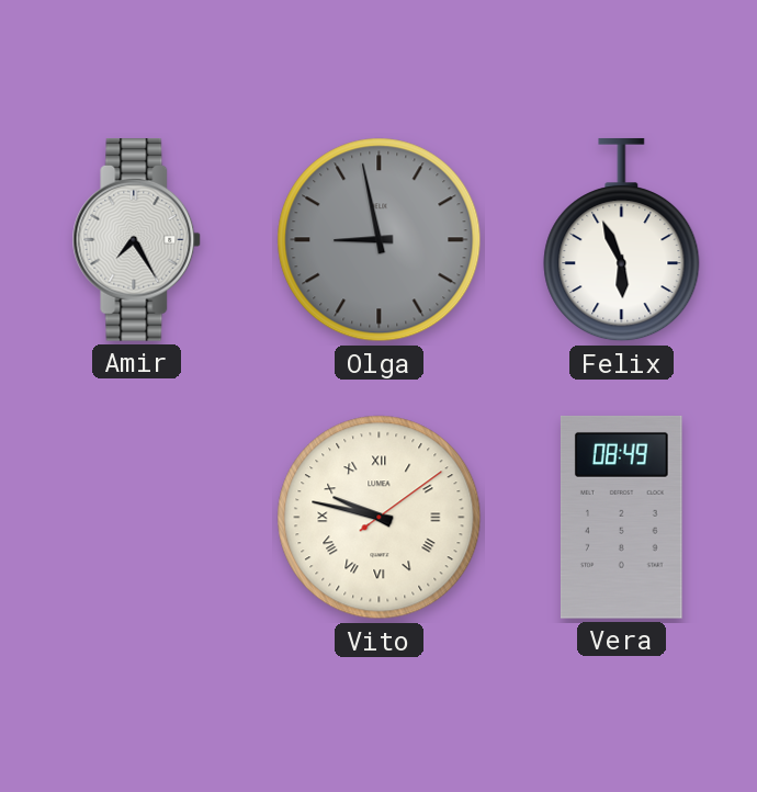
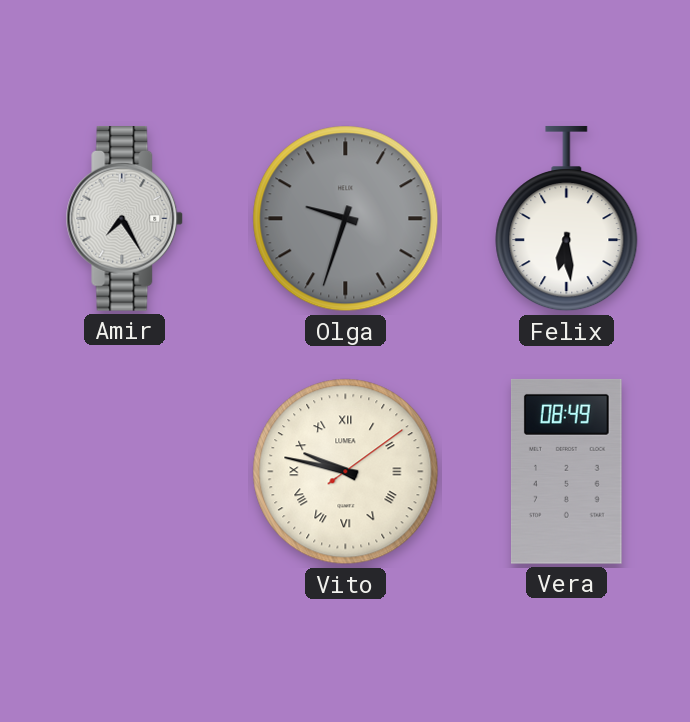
Olga: 8:58 -> 9:33
Felix: 5:56 -> 6:29
